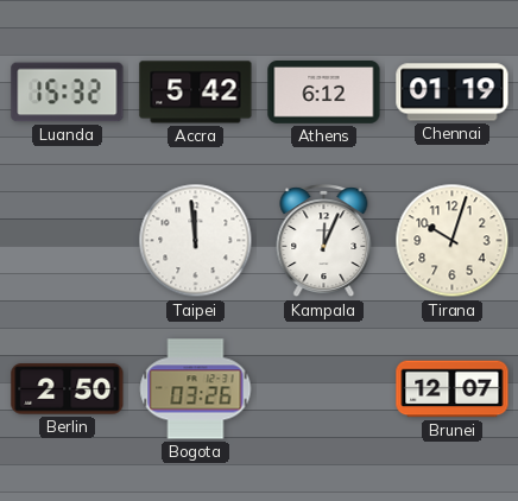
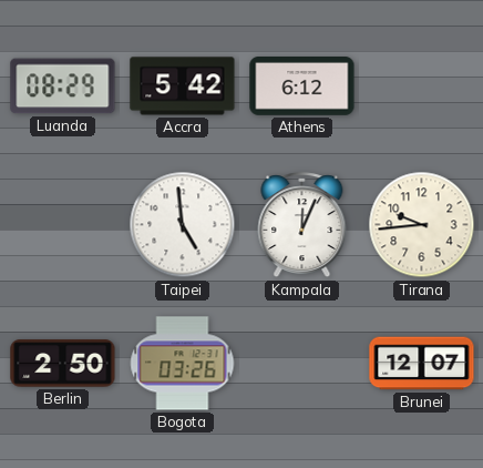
Luanda: 15:32 -> 08:29
Chennai: 01:19 -> none
Taipei: 11:59 -> 4:59
Tirana: 10:03 -> 9:44
